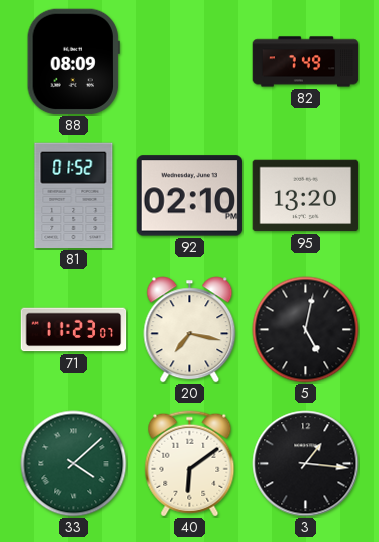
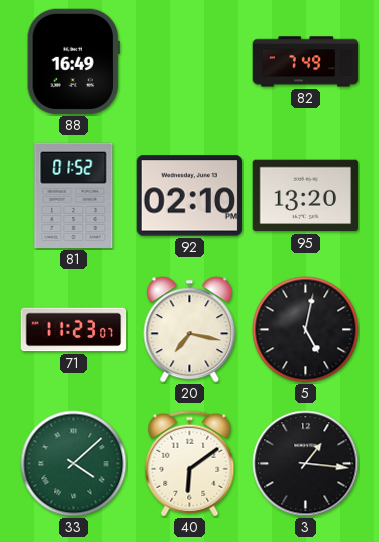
88: 08:09 -> 16:49
